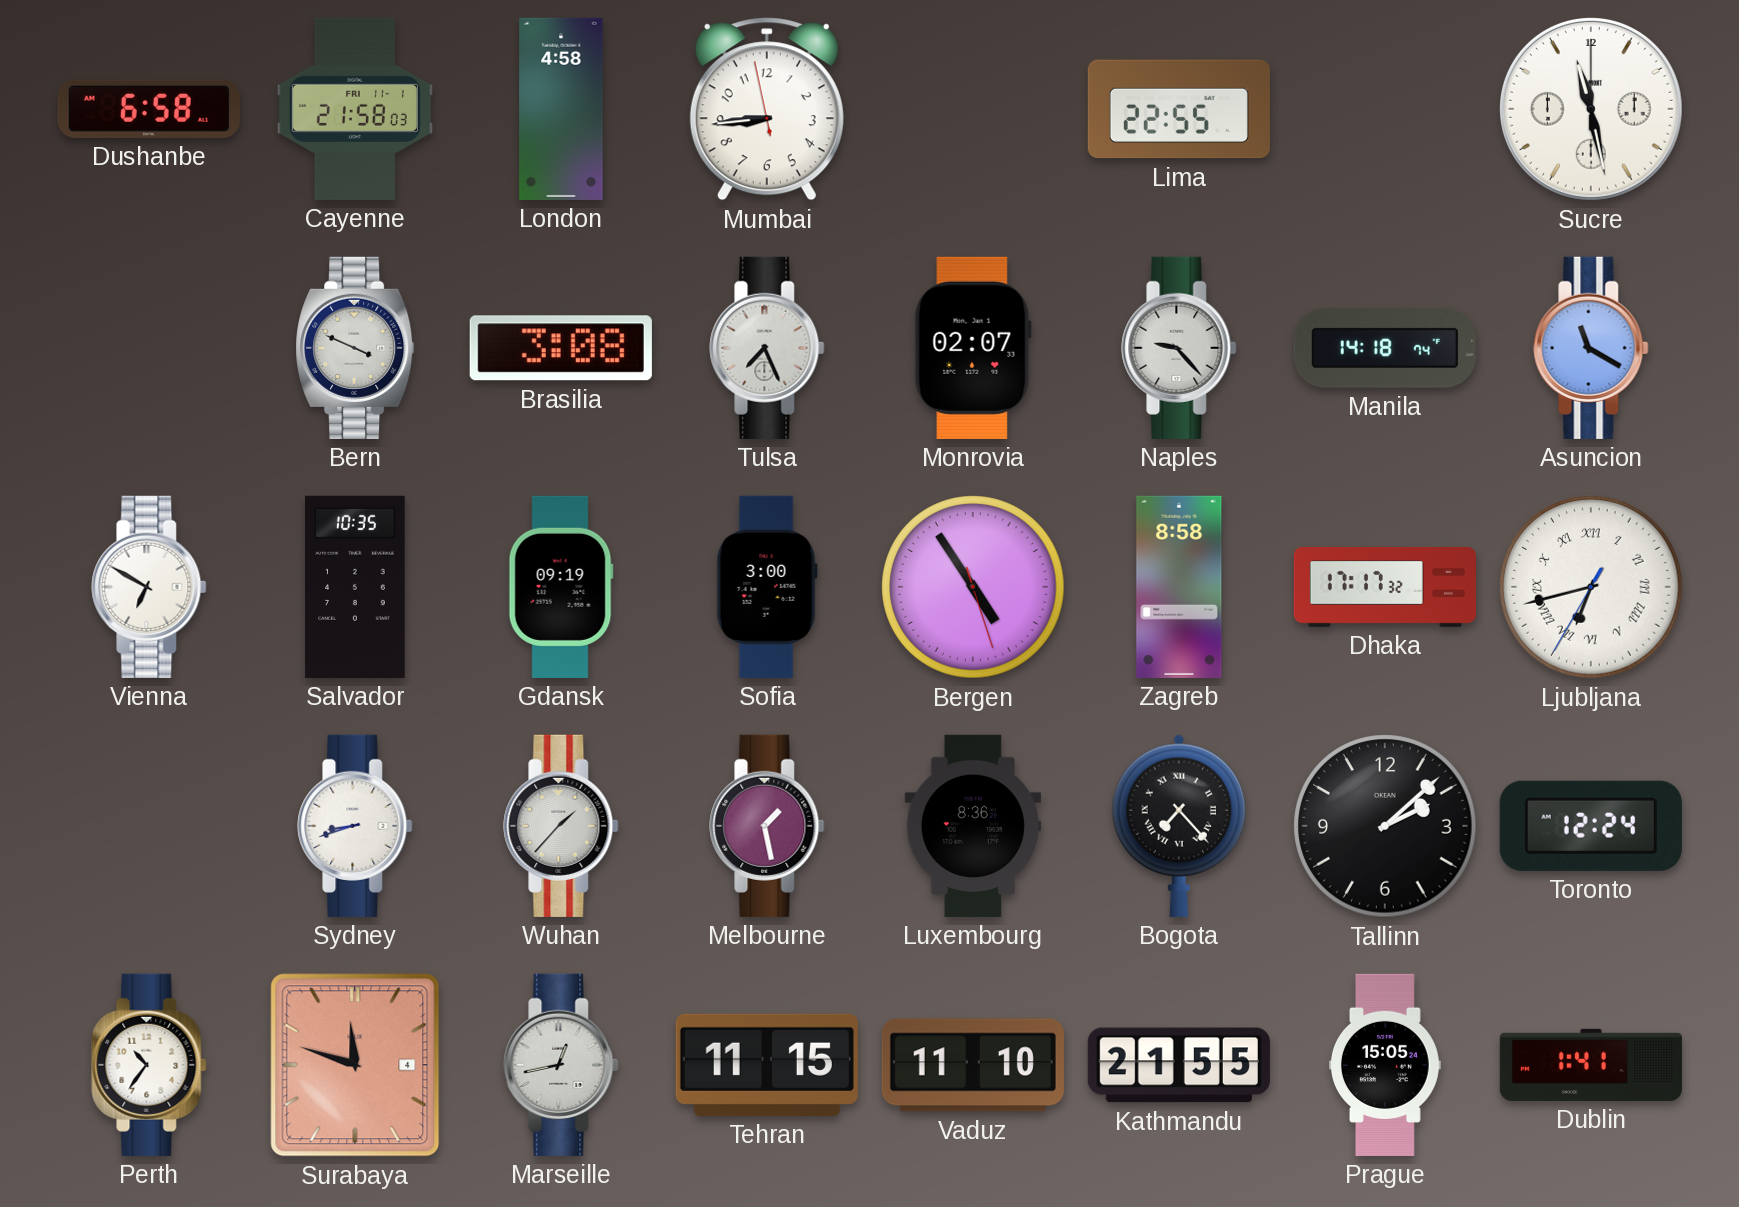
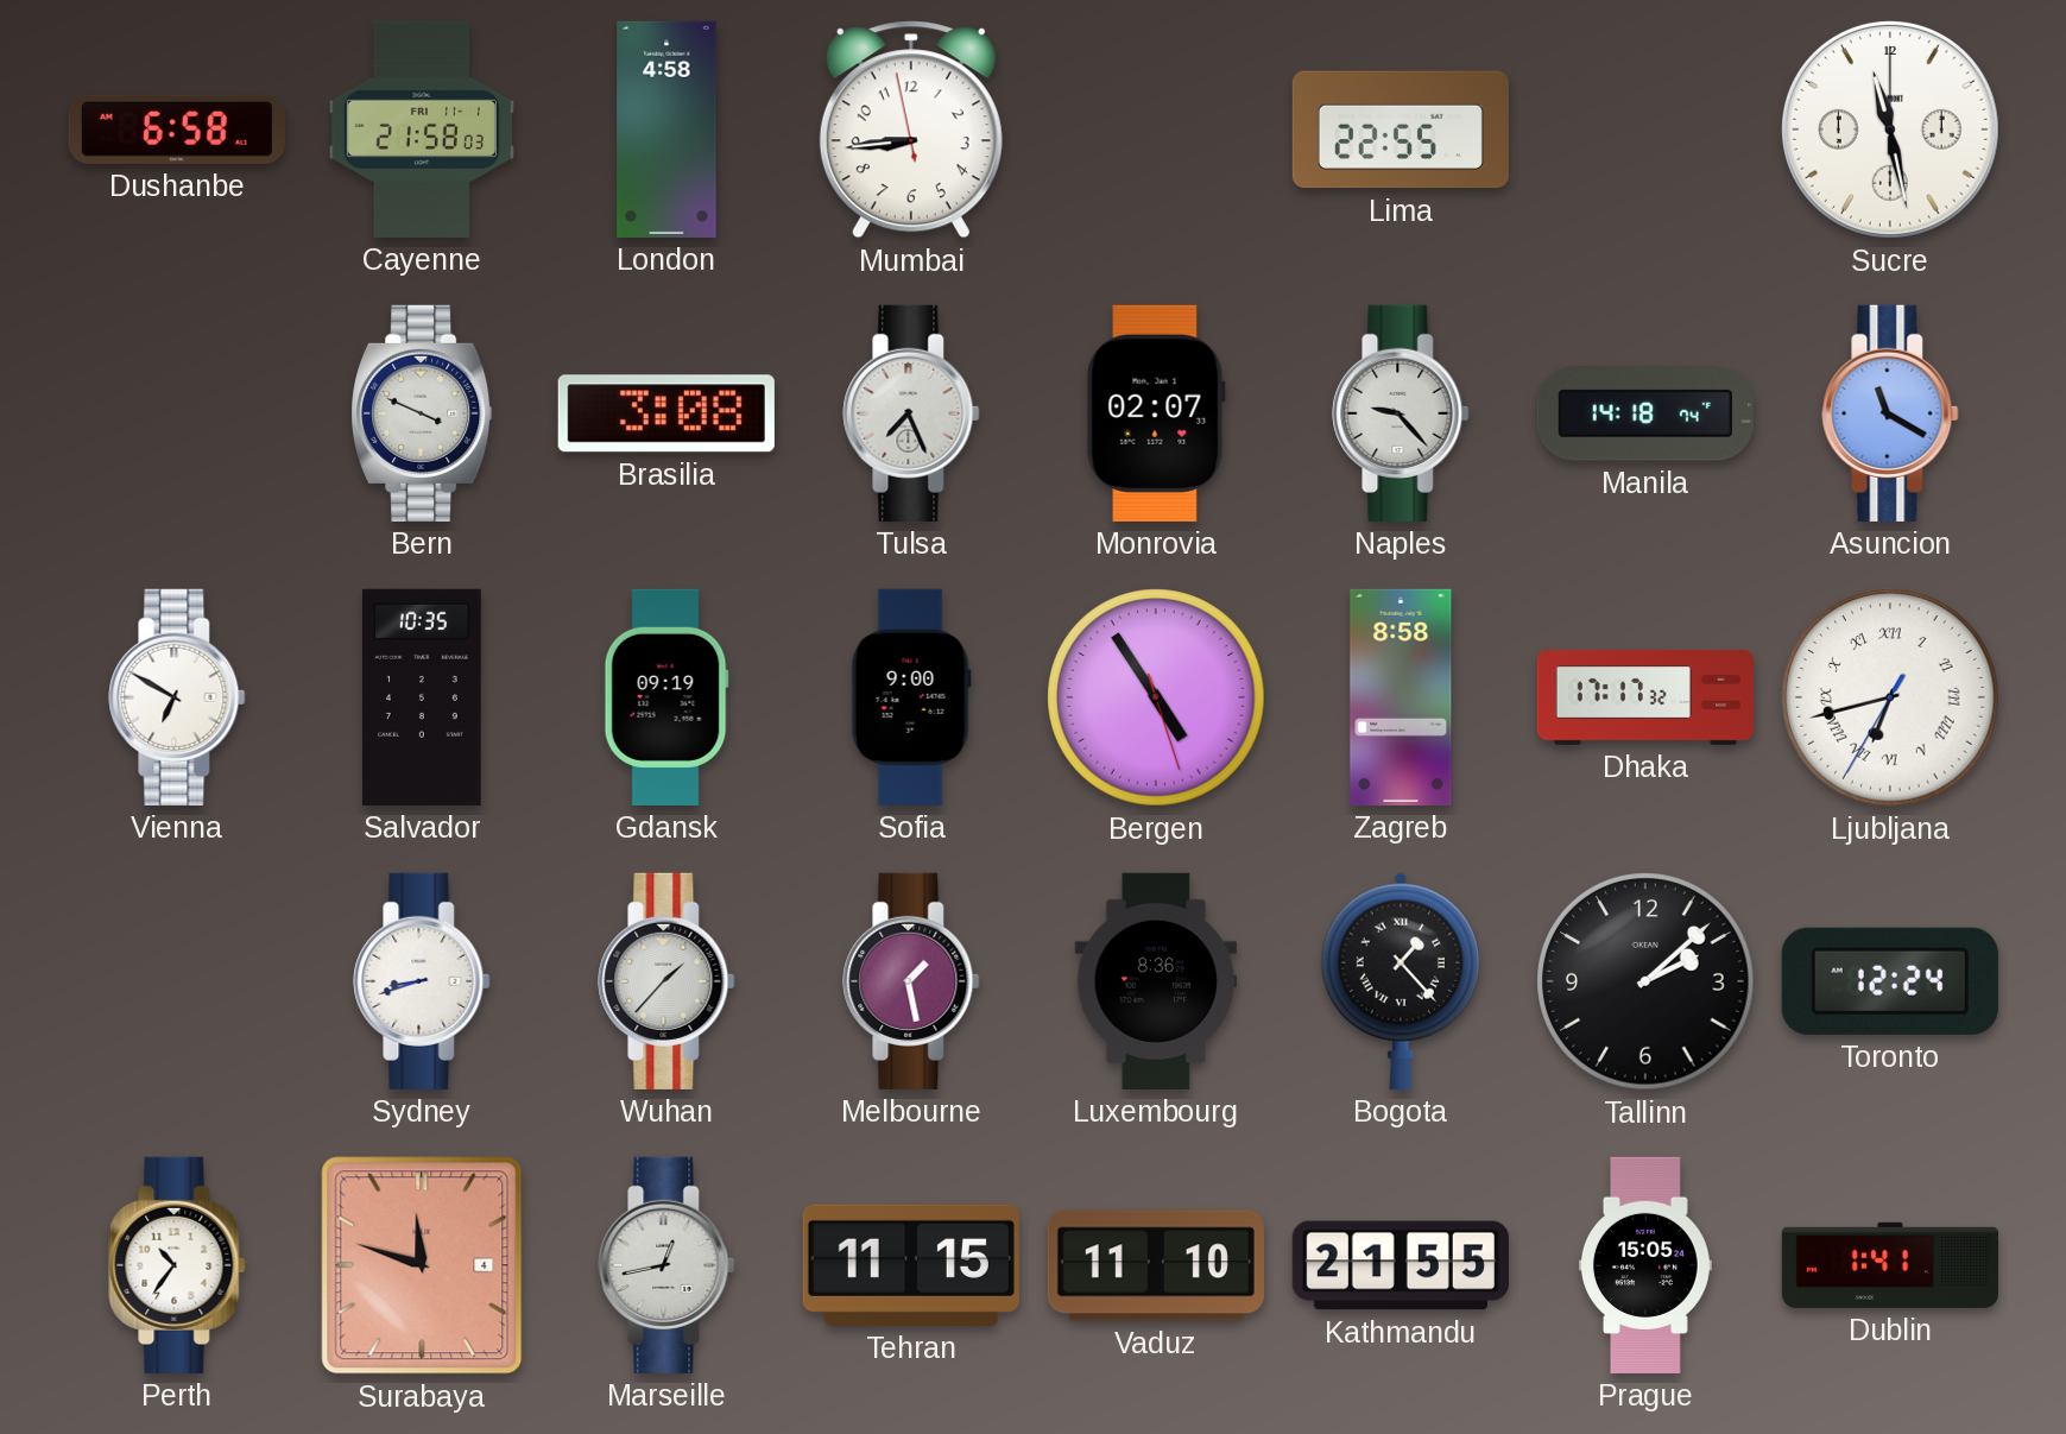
Sofia: 3:00 -> 9:00
Bogota: 7:23 -> 1:23
